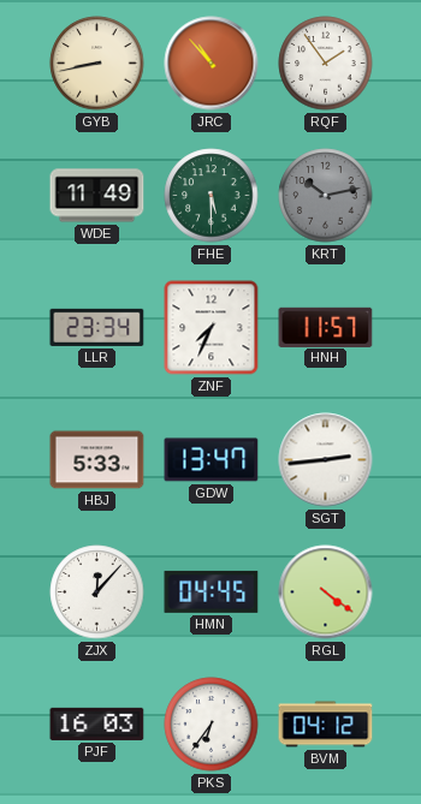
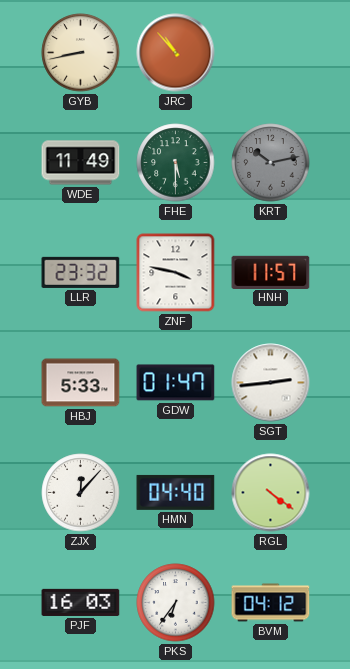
RQF: 1:54 -> none
LLR: 23:34 -> 23:32
ZNF: 7:34 -> 3:47
GDW: 13:47 -> 01:47
HMN: 04:45 -> 04:40
